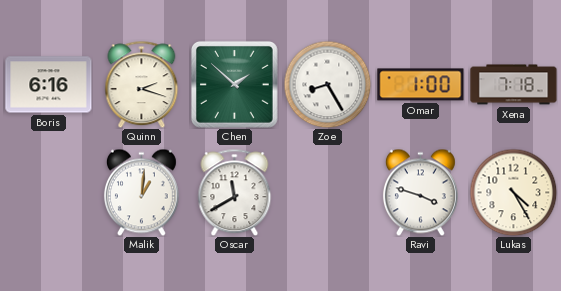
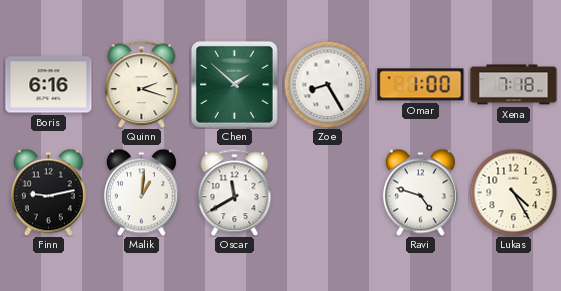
Finn: none -> 9:13
Ravi: 3:48 -> 4:48
